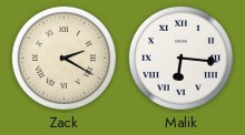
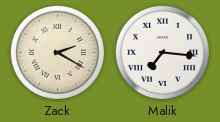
Malik: 6:16 -> 7:16
